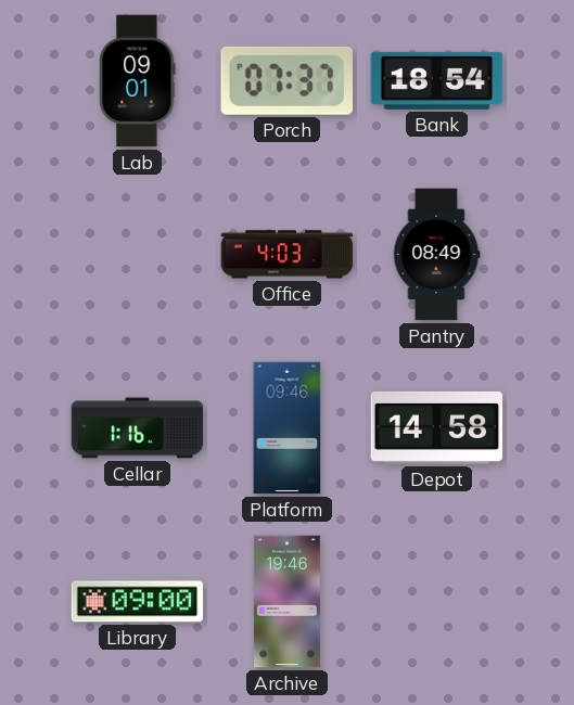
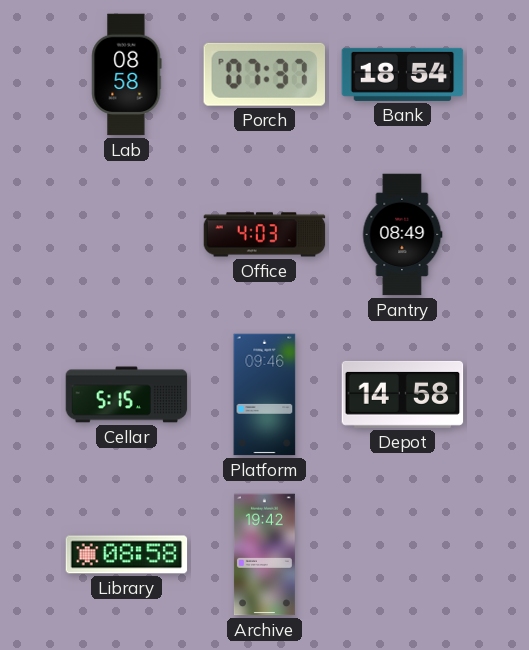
Lab: 09:01 -> 08:58
Cellar: 1:16 -> 5:15
Library: 09:00 -> 08:58
Archive: 19:46 -> 19:42
